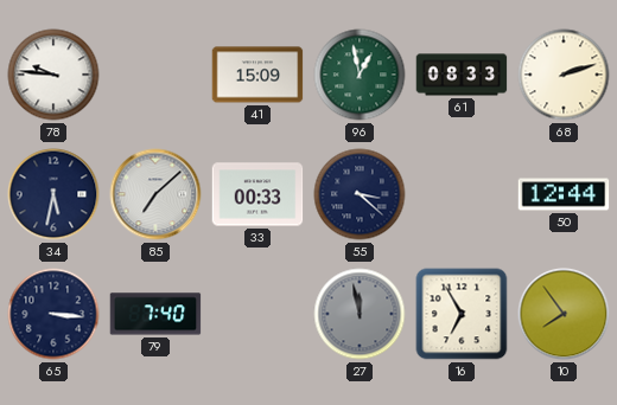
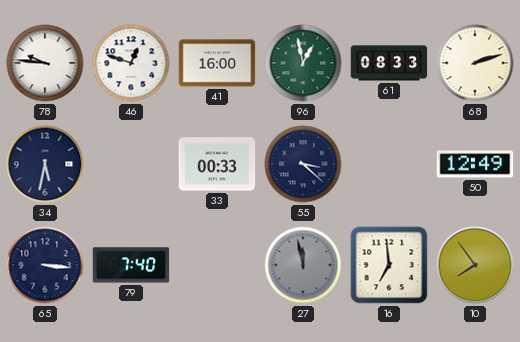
46: none -> 12:48
41: 15:09 -> 16:00
85: 7:08 -> none
50: 12:44 -> 12:49
16: 6:55 -> 6:59
